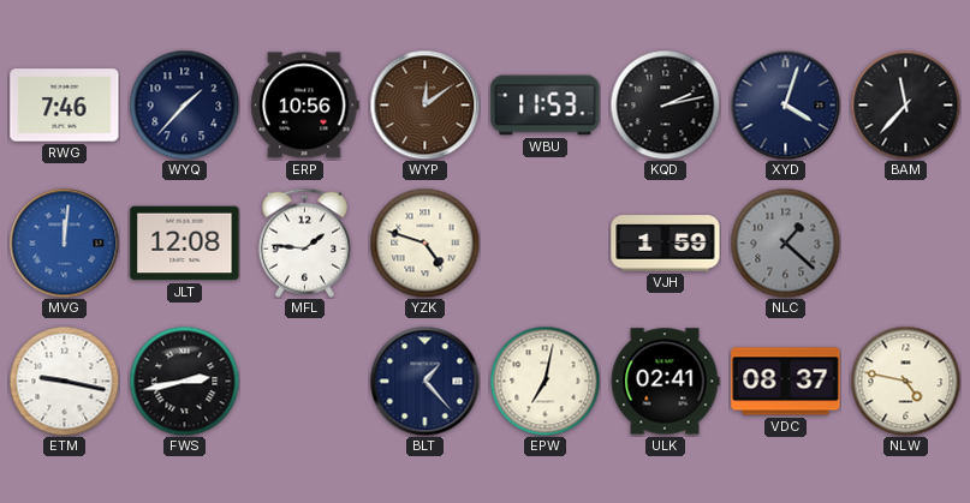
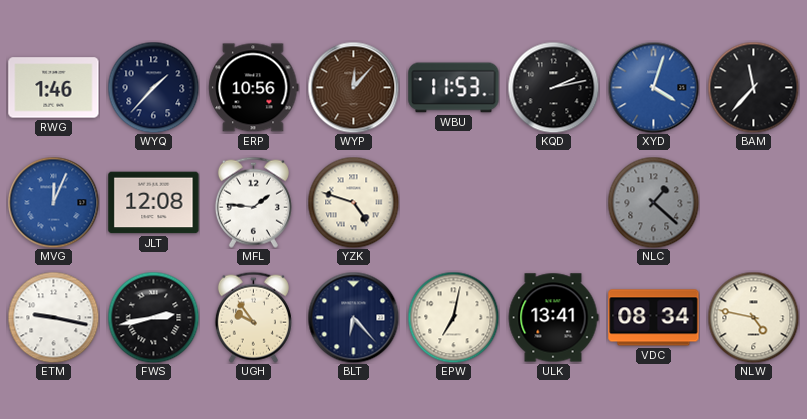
RWG: 7:46 -> 1:46
WYP: 12:09 -> 12:07
XYD dial: navy -> blue
MVG: 12:01 -> 12:04
VJH: 1:59 -> none
UGH: none -> 9:54
BLT: 1:23 -> 6:23
ULK: 02:41 -> 13:41
VDC: 08:37 -> 08:34
